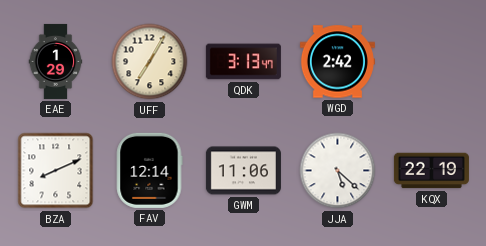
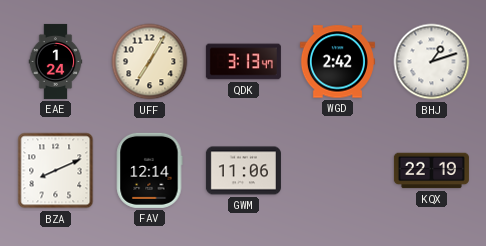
EAE: 1:29 -> 1:24
BHJ: none -> 1:12
JJA: 5:22 -> none
